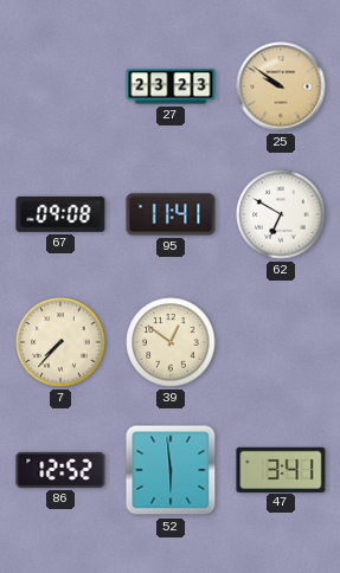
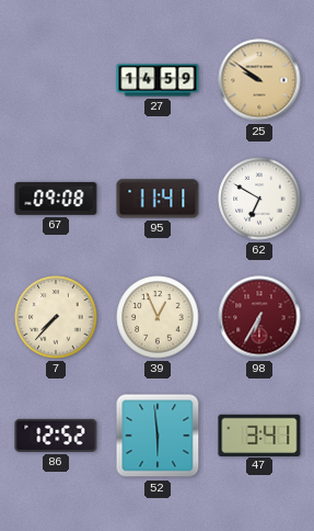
27: 23:23 -> 14:59
39: 12:51 -> 12:56
98: none -> 6:35
